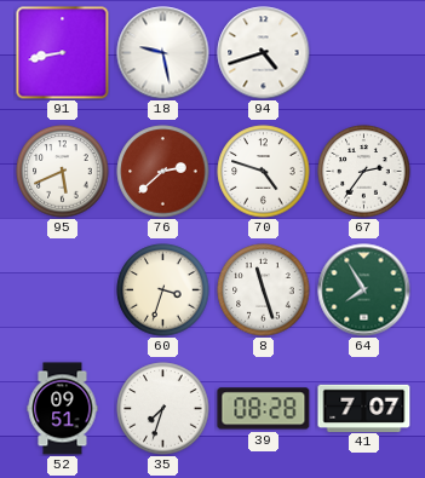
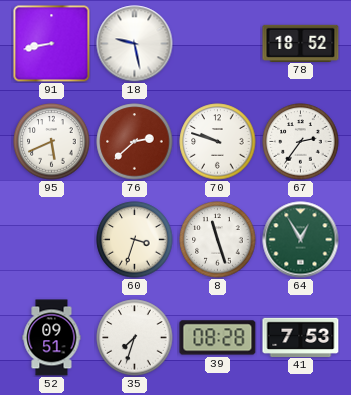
94: 4:42 -> none
78: none -> 18:52
70: 4:48 -> 9:48
64: 7:55 -> 12:55
41: 7:07 -> 7:53
